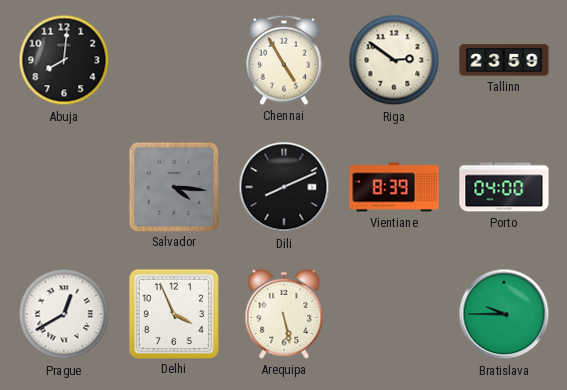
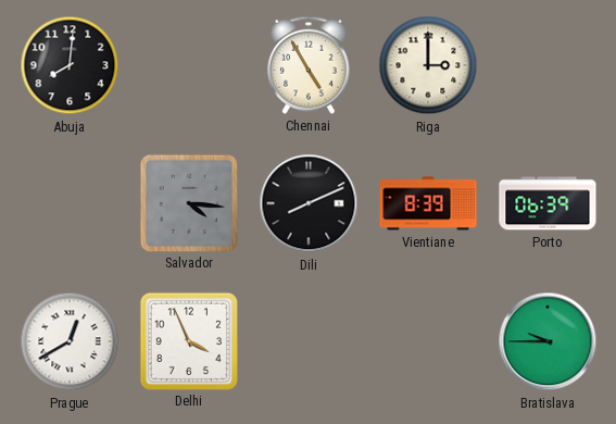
Riga: 2:51 -> 3:00
Tallinn: 23:59 -> none
Porto: 04:00 -> 06:39
Arequipa: 5:28 -> none
